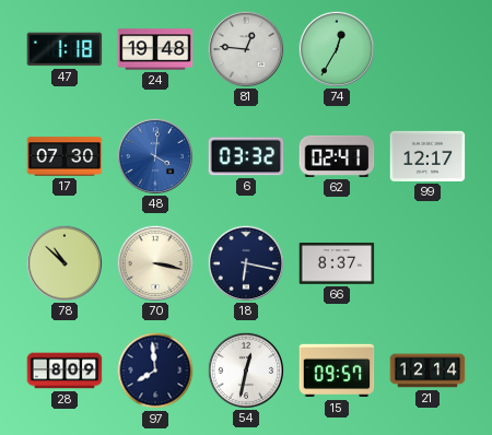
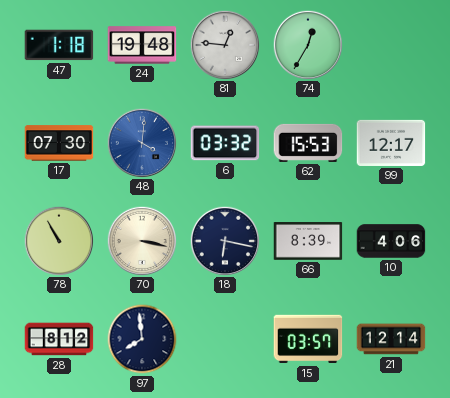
62: 02:41 -> 15:53
78: 10:52 -> 10:55
66: 8:37 -> 8:39
10: none -> 4:06
28: 8:09 -> 8:12
54: 12:32 -> none
15: 09:57 -> 03:57
